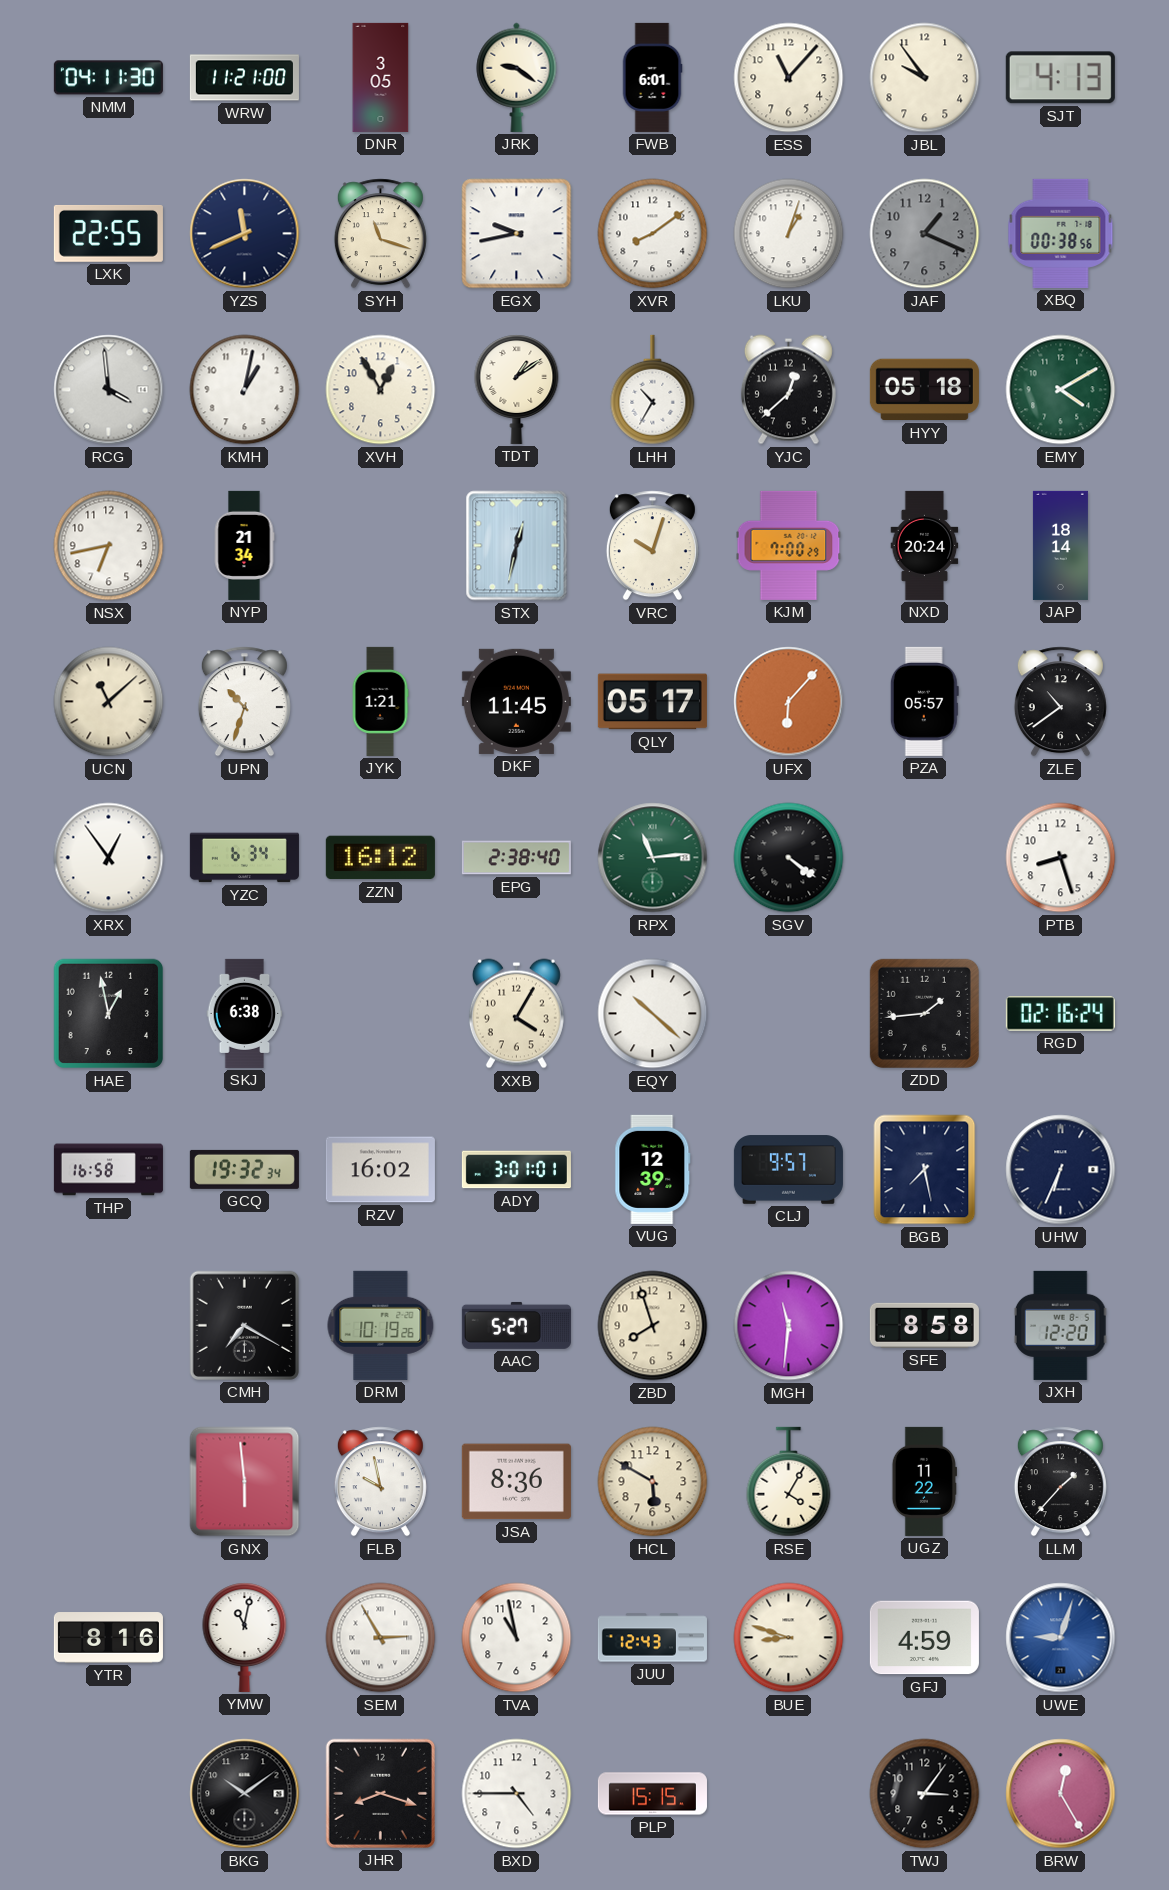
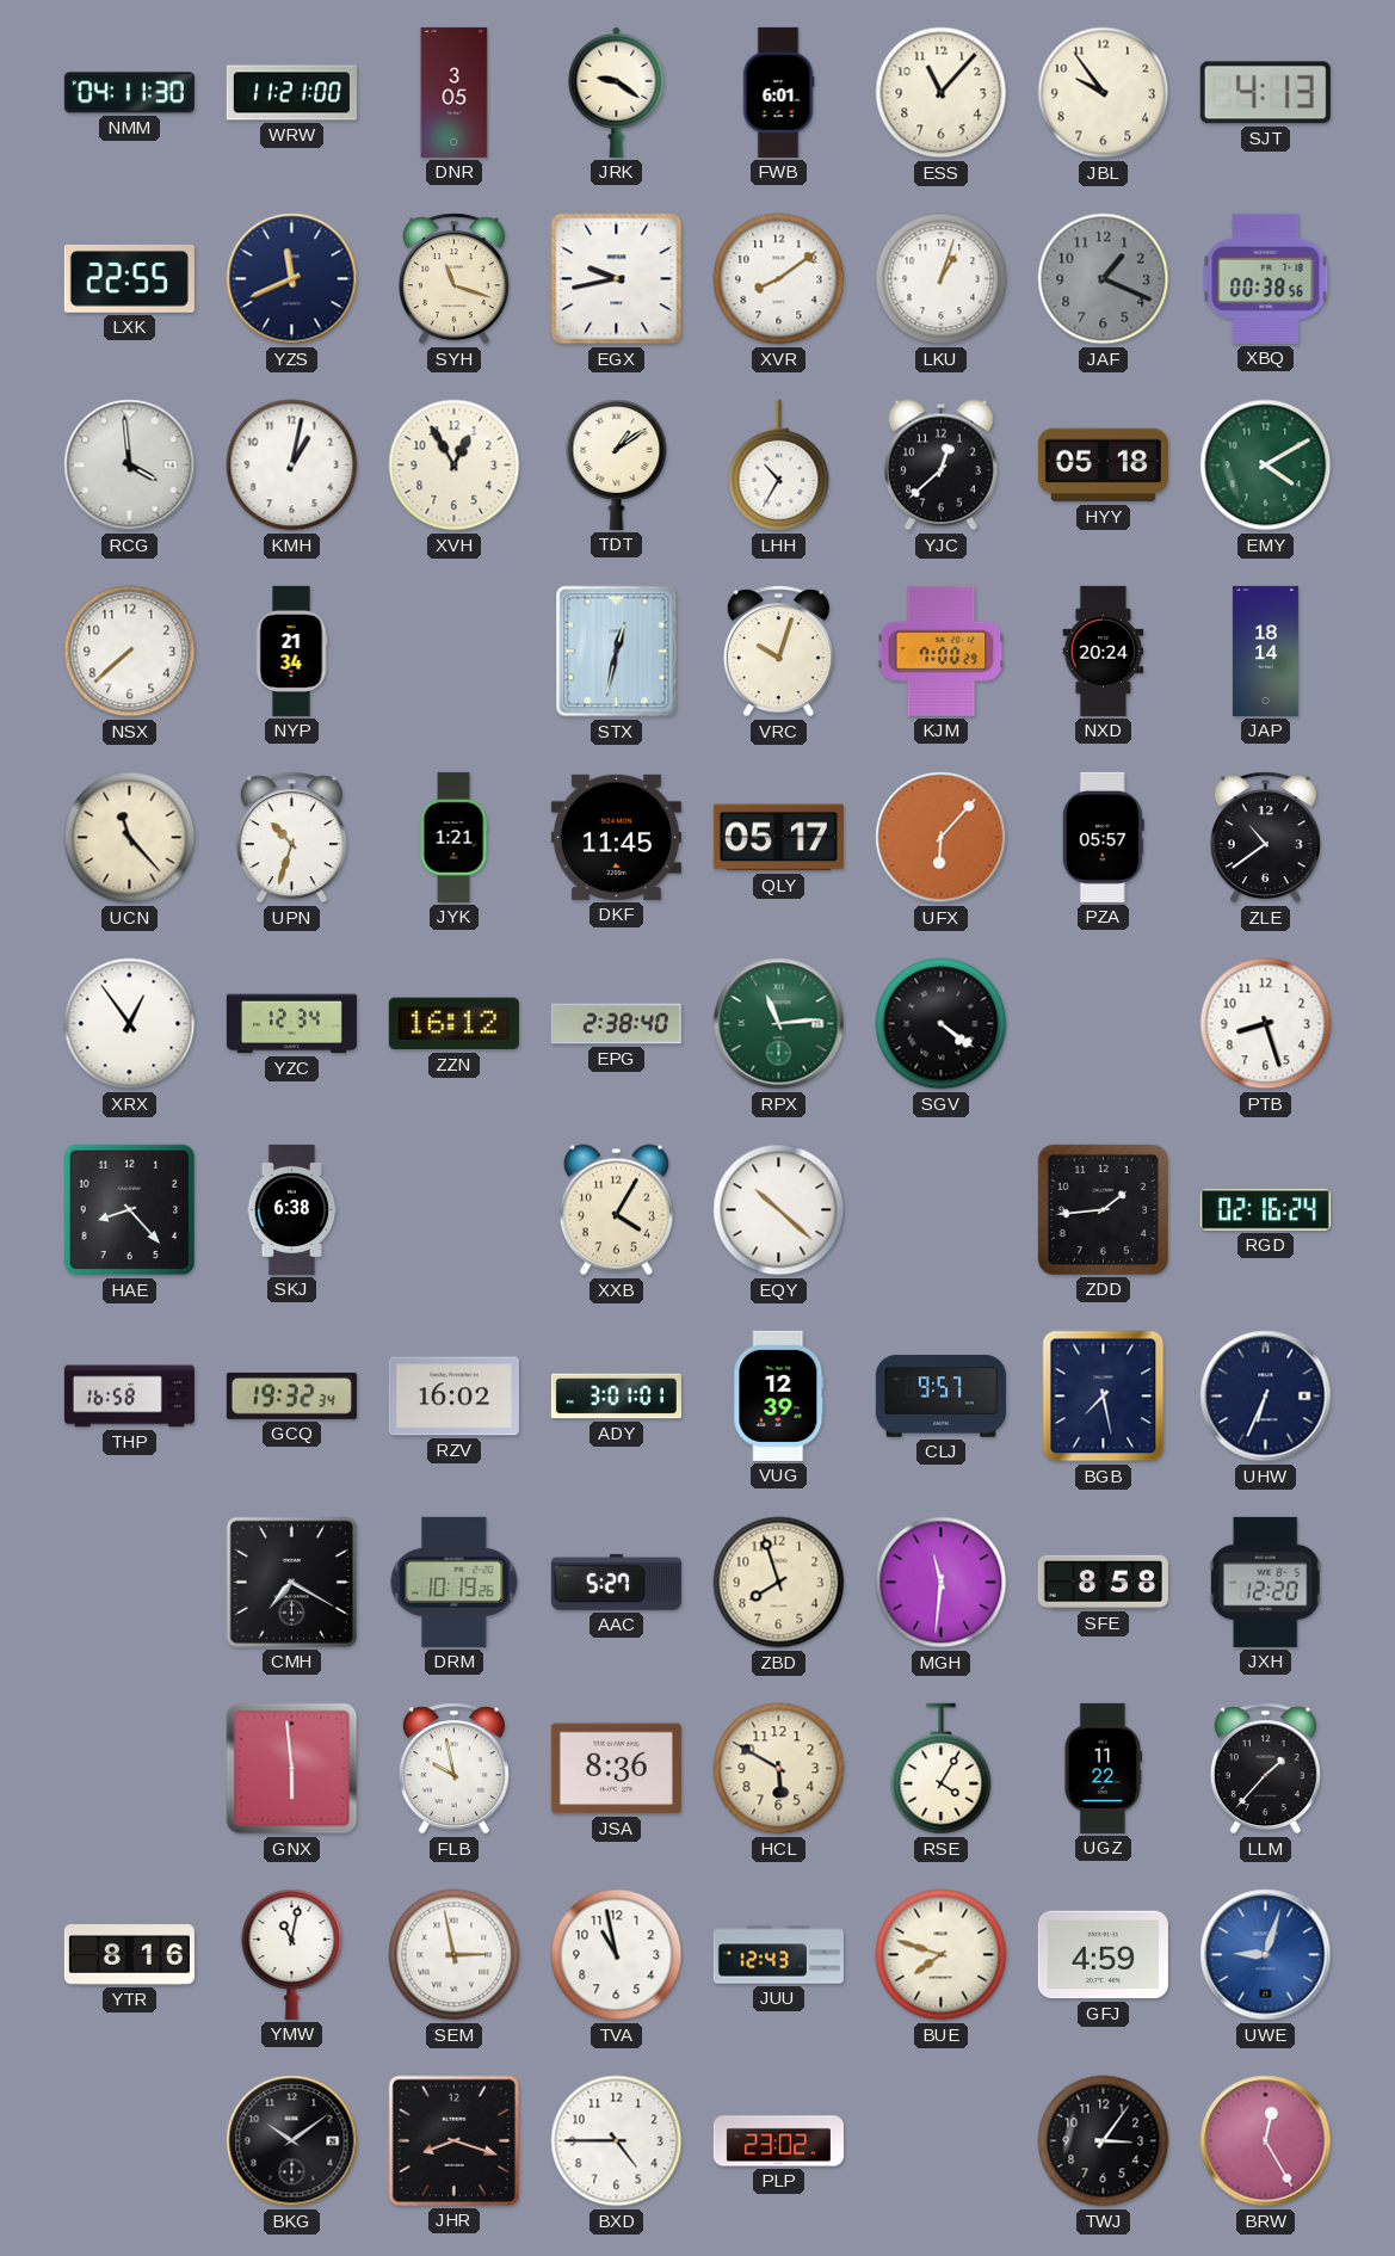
NSX: 6:43 -> 7:38
UCN: 11:08 -> 11:23
YZC: 6:34 -> 12:34
HAE: 12:58 -> 8:23
SEM: 2:55 -> 2:58
BUE: 8:48 -> 7:48
PLP: 15:15 -> 23:02
